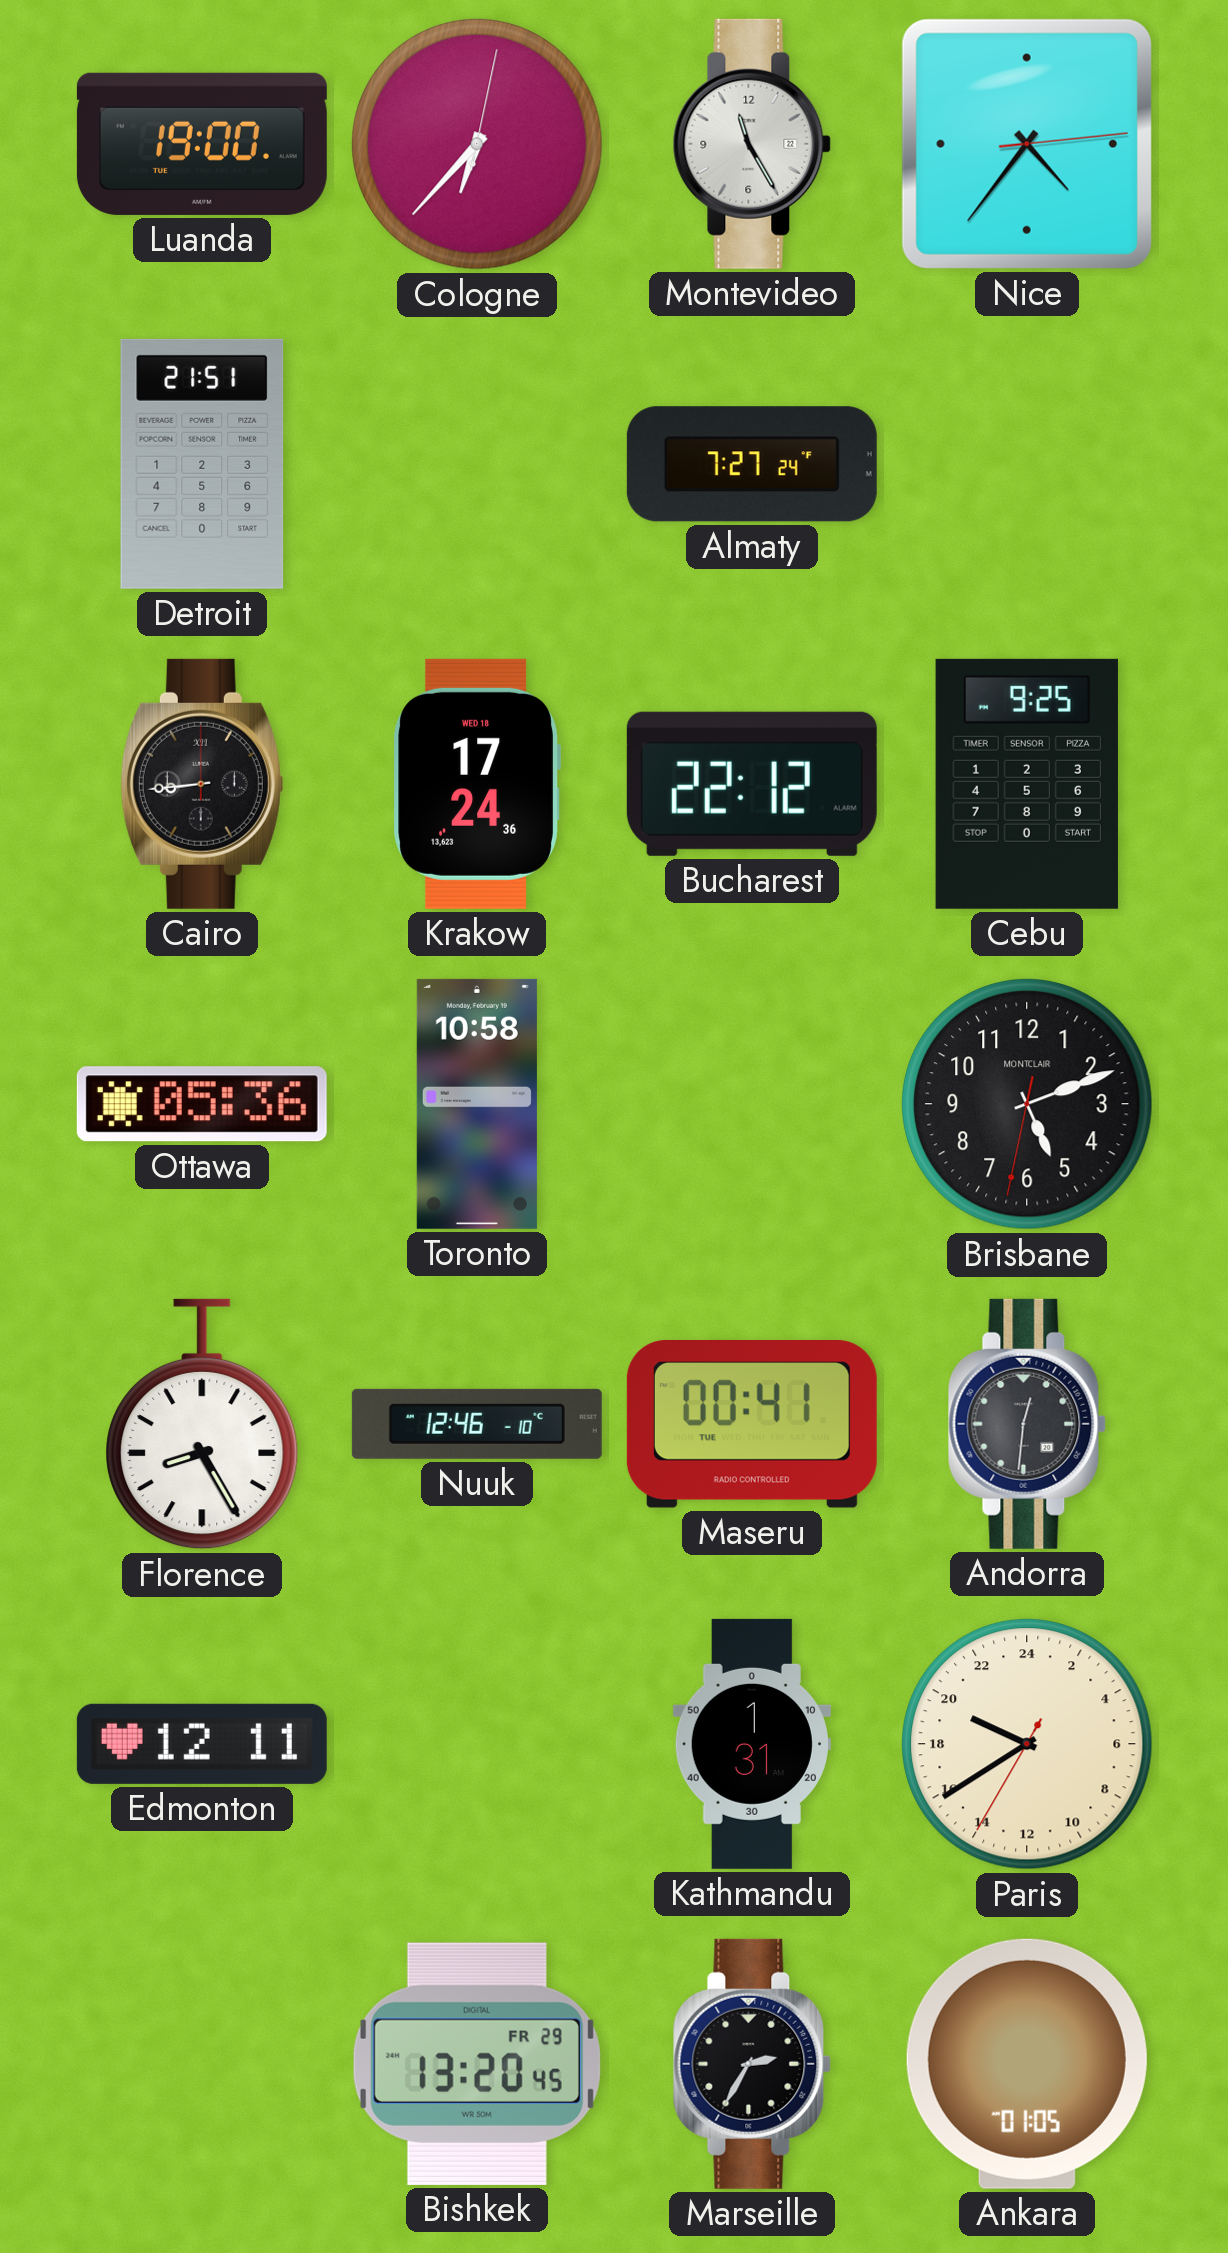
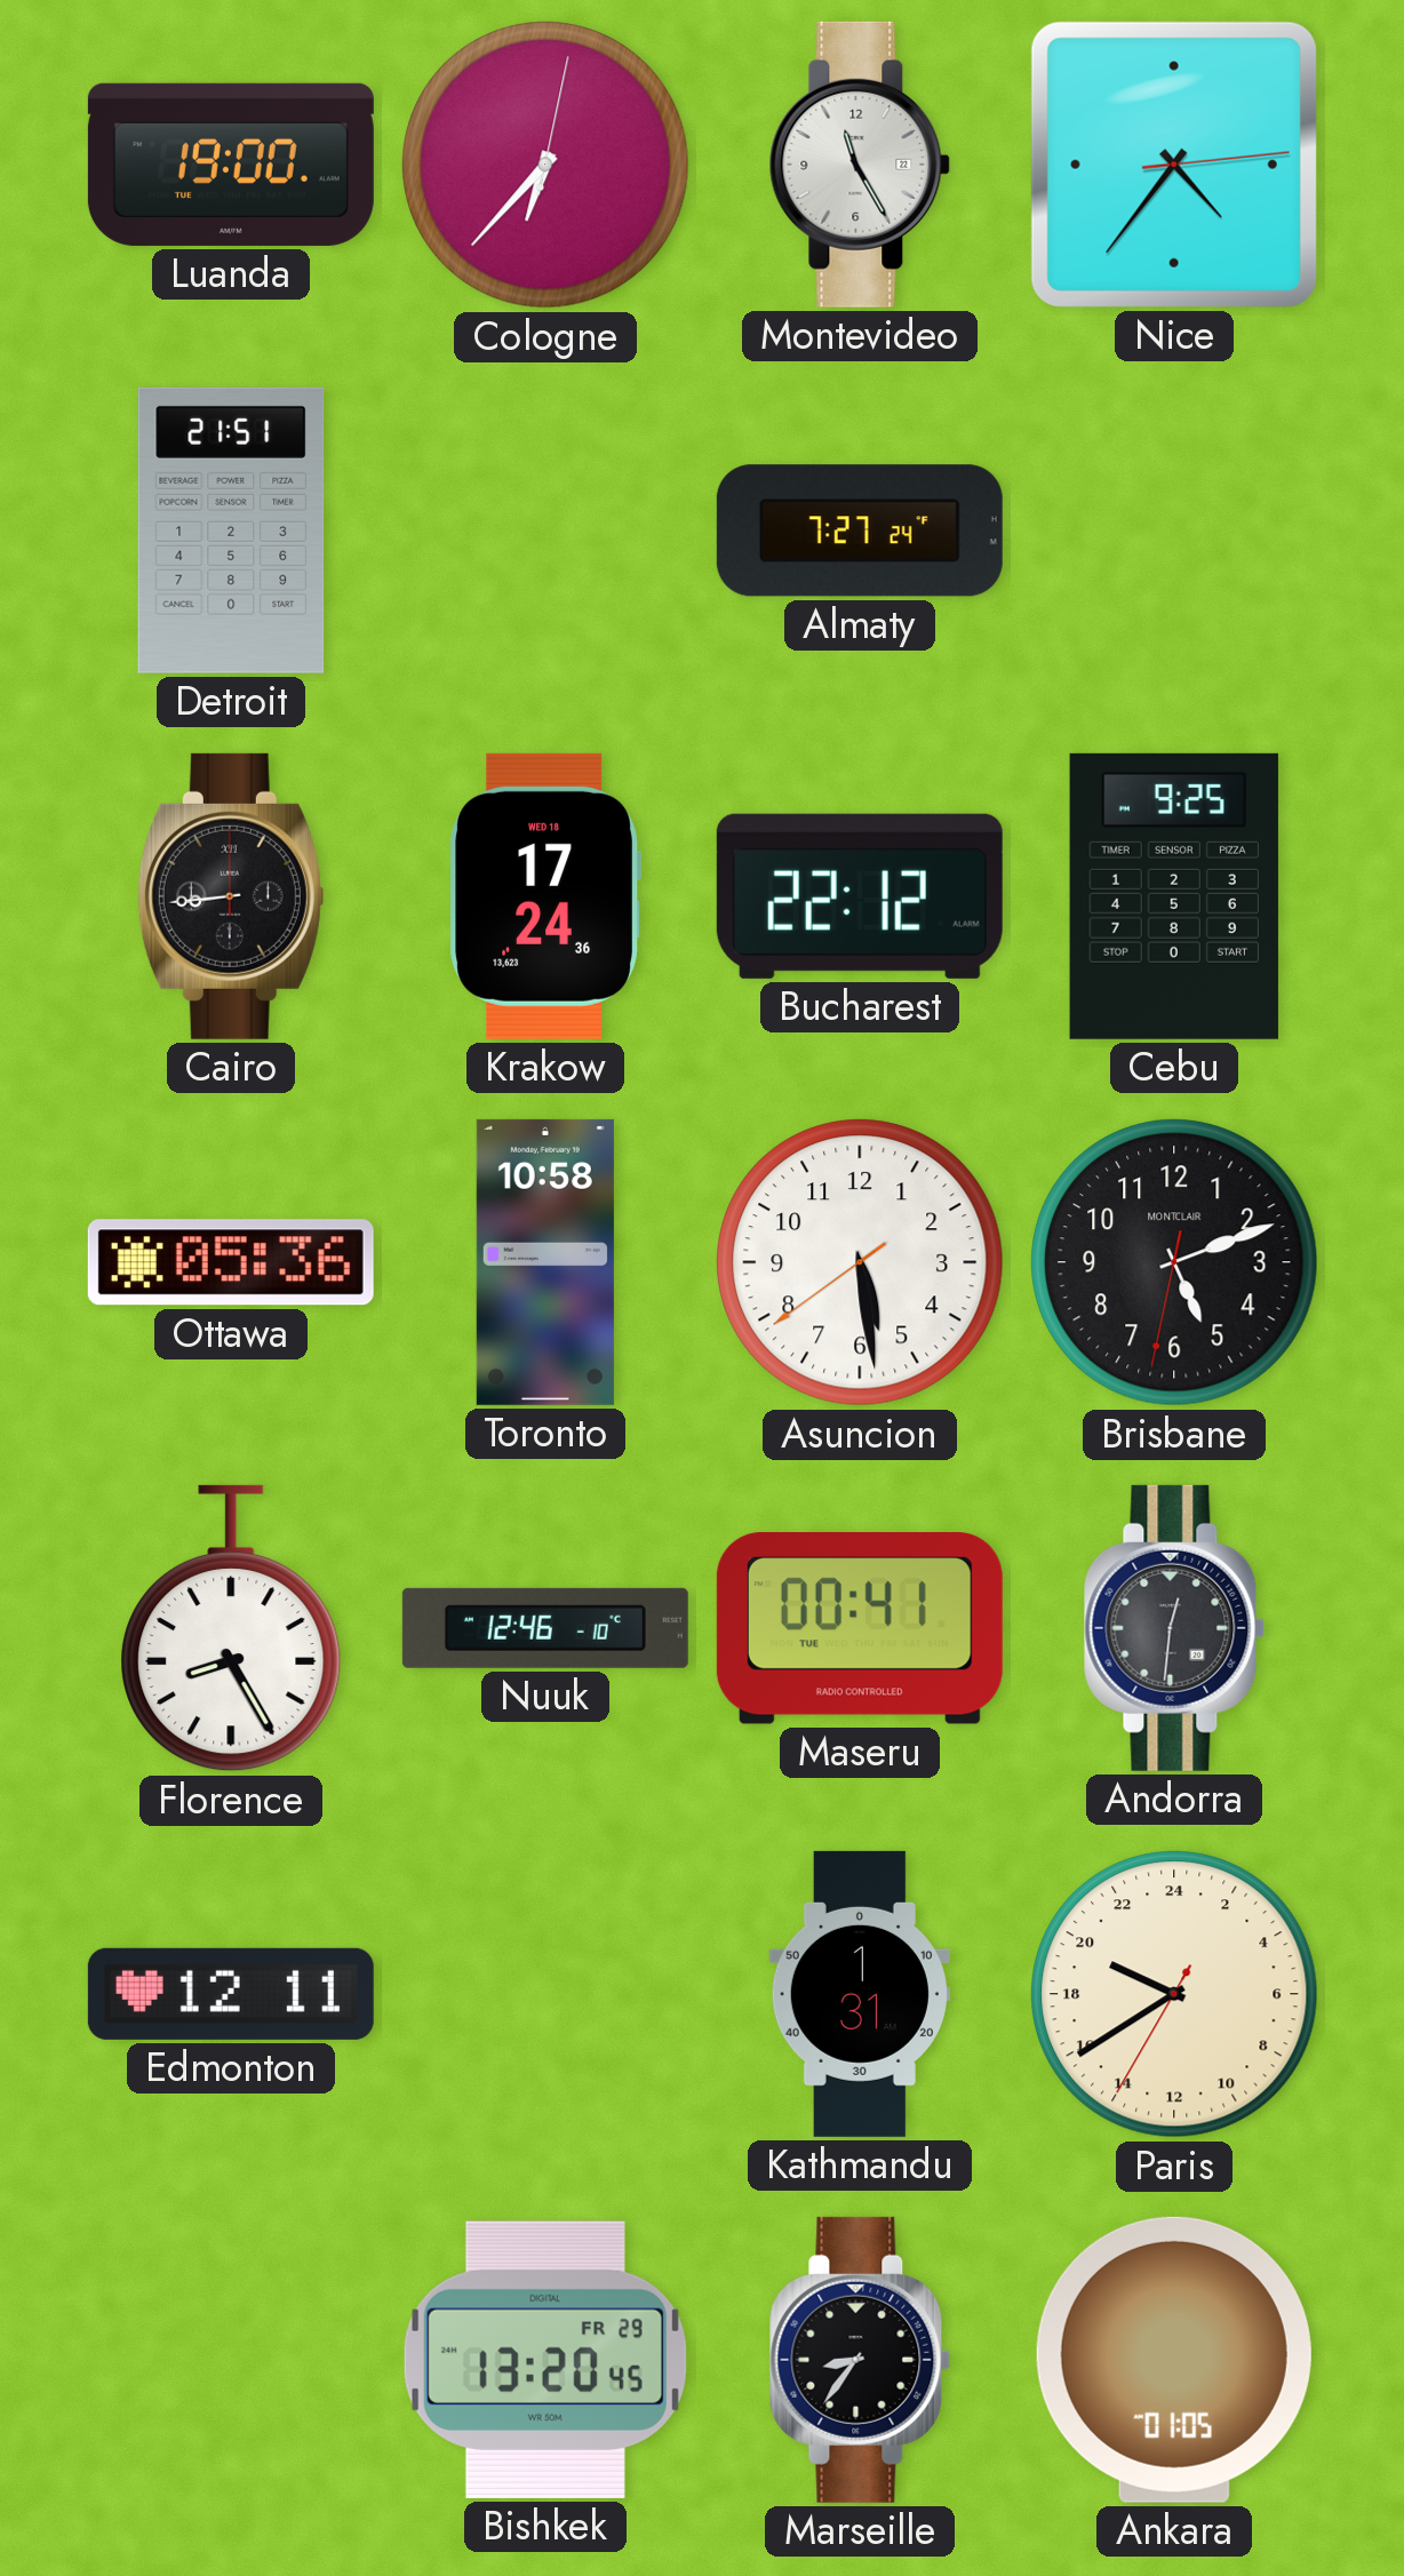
Asuncion: none -> 5:28
Marseille: 2:35 -> 8:36
